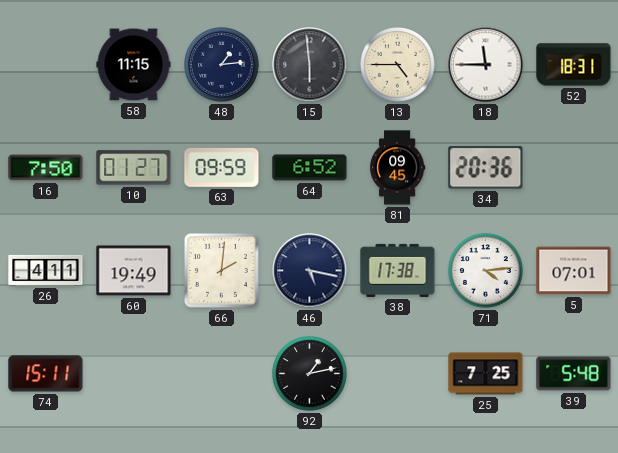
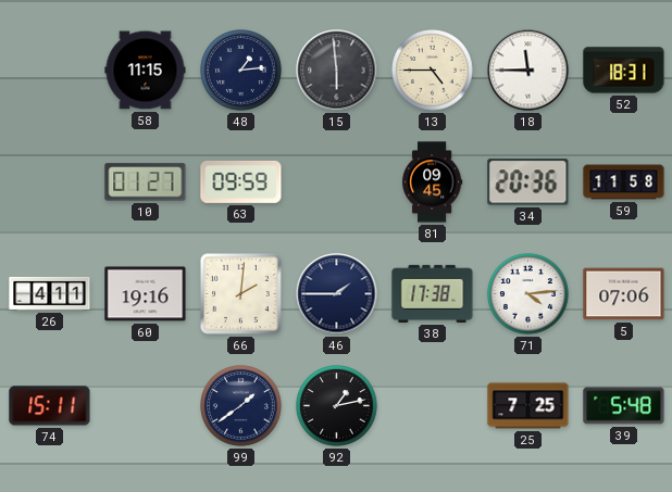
16: 7:50 -> none
64: 6:52 -> none
59: none -> 11:58
60: 19:49 -> 19:16
46: 5:17 -> 1:45
5: 07:01 -> 07:06
99: none -> 1:39
